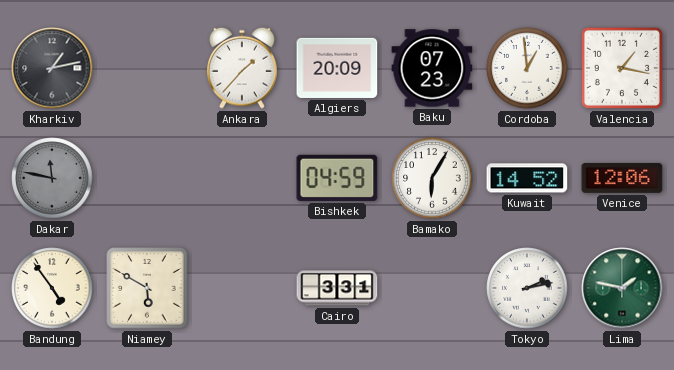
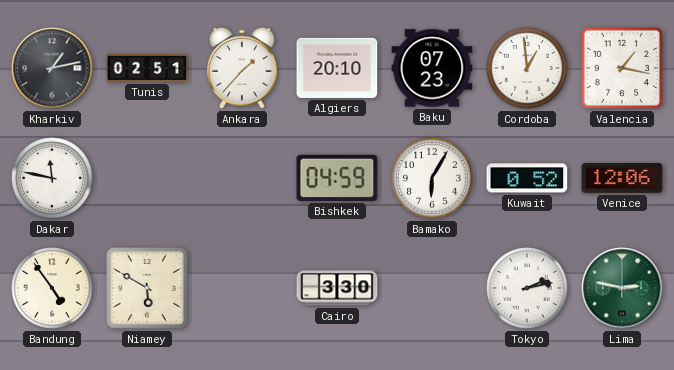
Tunis: none -> 02:51
Algiers: 20:09 -> 20:10
Dakar dial: grey -> white
Kuwait: 14:52 -> 0:52
Cairo: 3:31 -> 3:30
Lima: 1:47 -> 2:47
